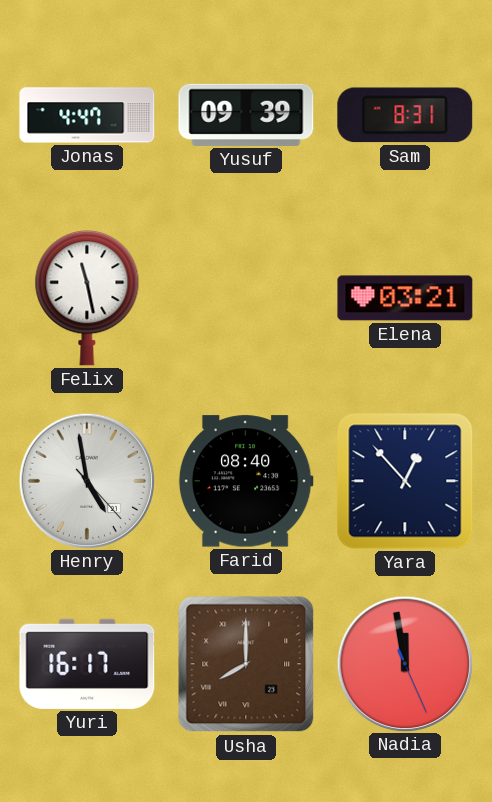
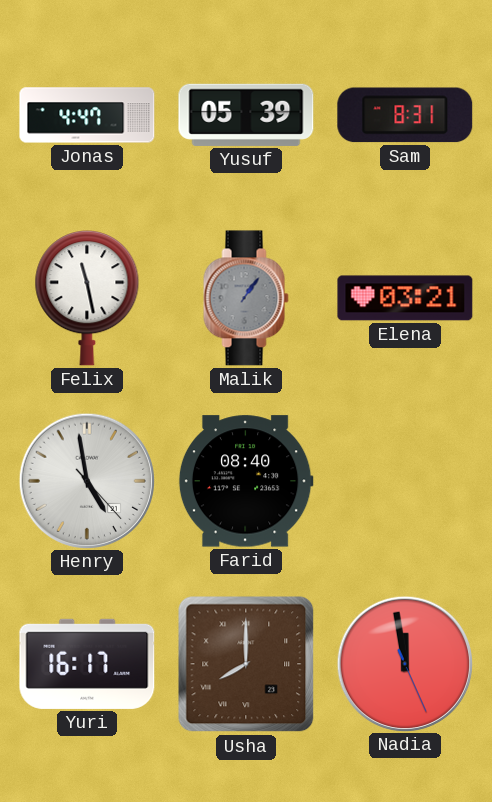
Yusuf: 09:39 -> 05:39
Malik: none -> 1:06
Yara: 12:53 -> none
